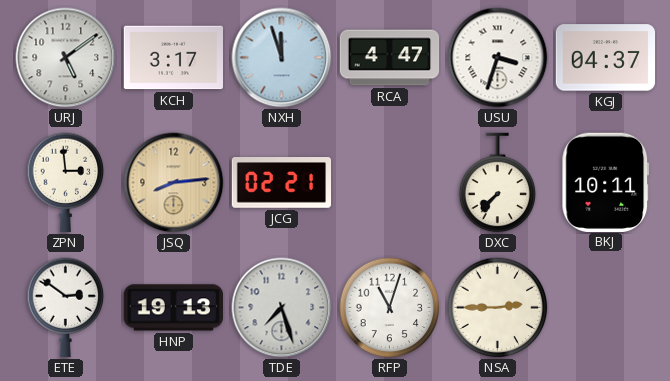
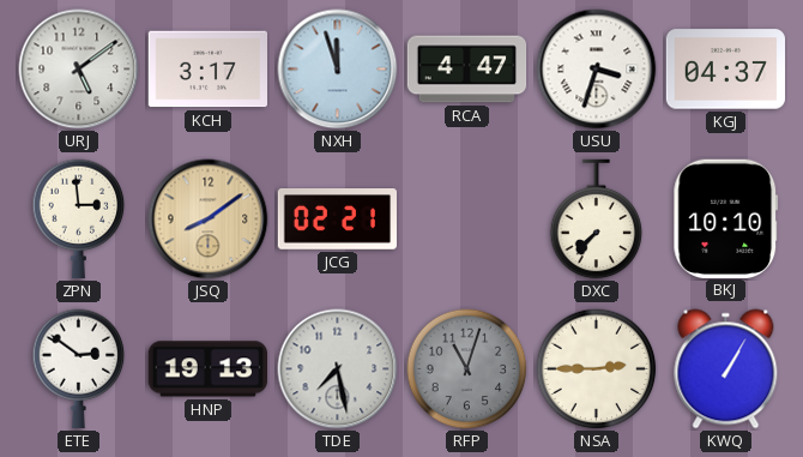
JSQ: 8:14 -> 8:09
BKJ: 10:11 -> 10:10
TDE: 7:27 -> 7:28
RFP dial: white -> grey
KWQ: none -> 1:05
